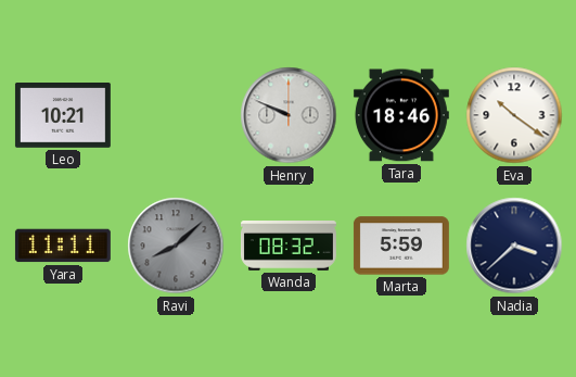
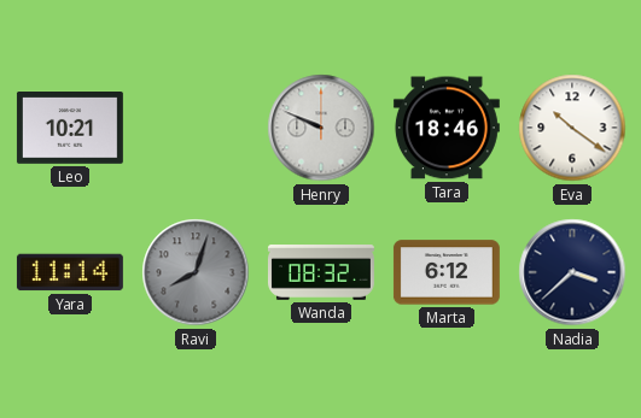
Yara: 11:11 -> 11:14
Ravi: 8:08 -> 8:03
Marta: 5:59 -> 6:12
